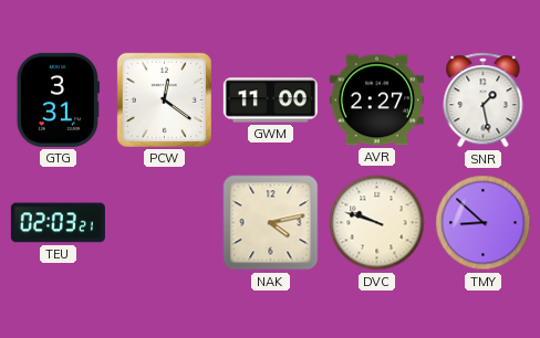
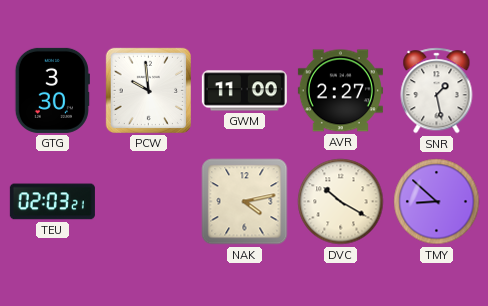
GTG: 3:31 -> 3:30
PCW: 12:21 -> 9:59
DVC: 9:48 -> 10:20
